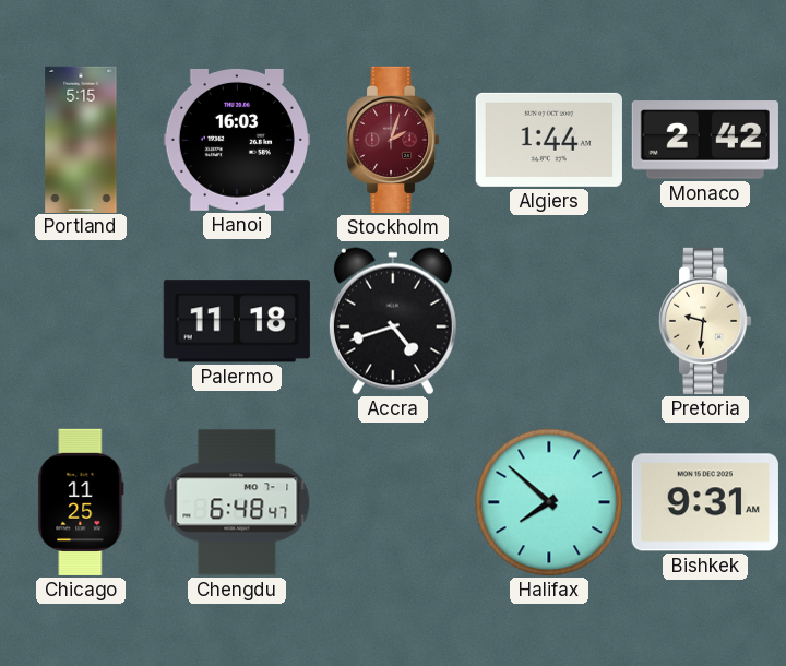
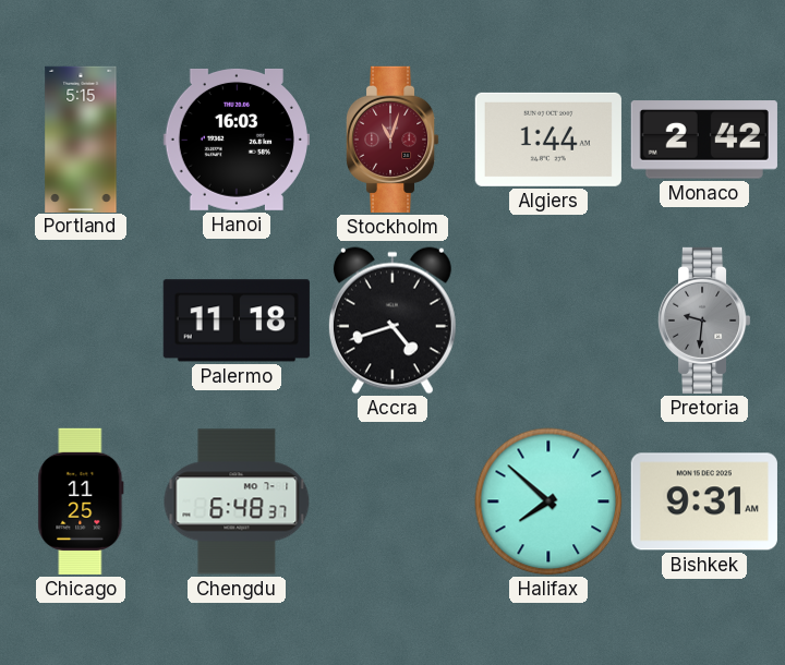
Stockholm: 2:03 -> 11:03
Pretoria dial: cream -> grey
Chengdu: 6:48:47 -> 6:48:37
